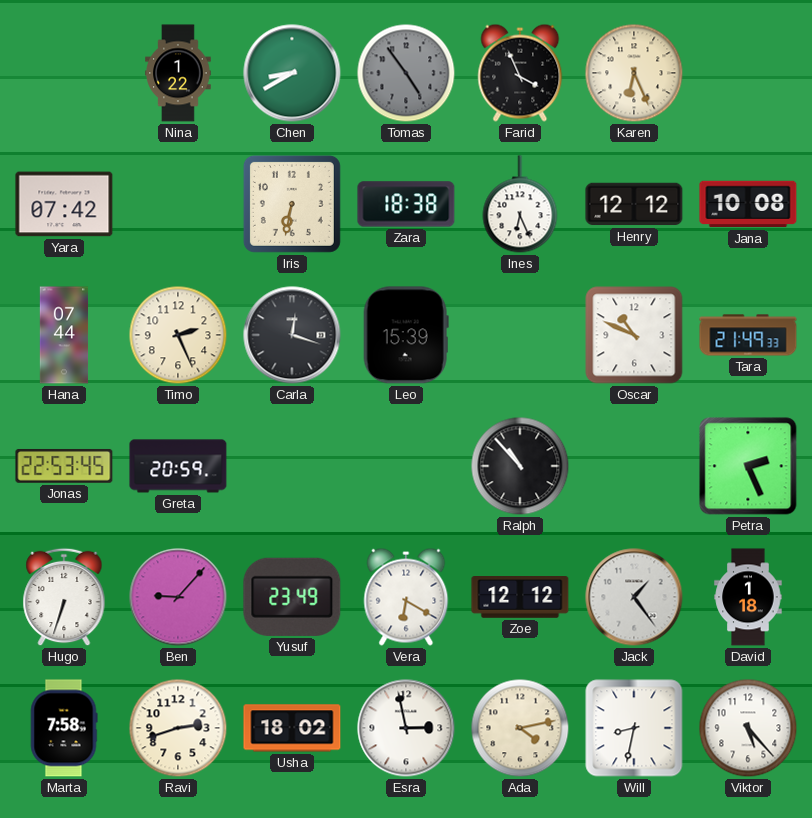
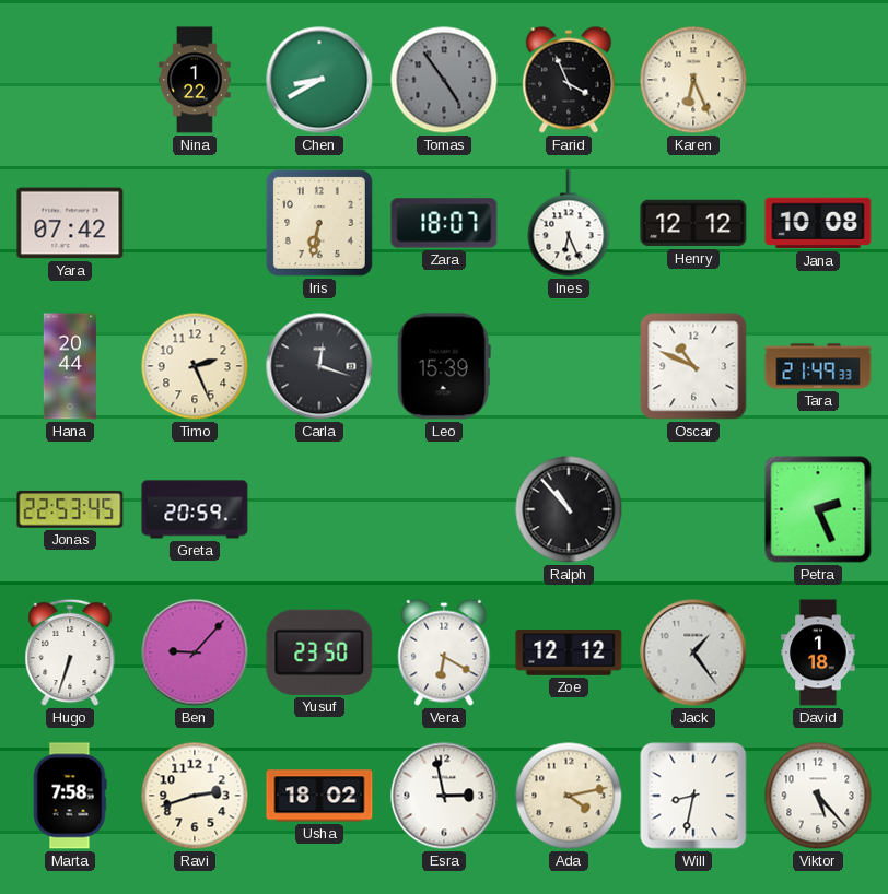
Zara: 18:38 -> 18:07
Hana: 07:44 -> 20:44
Yusuf: 23:49 -> 23:50
